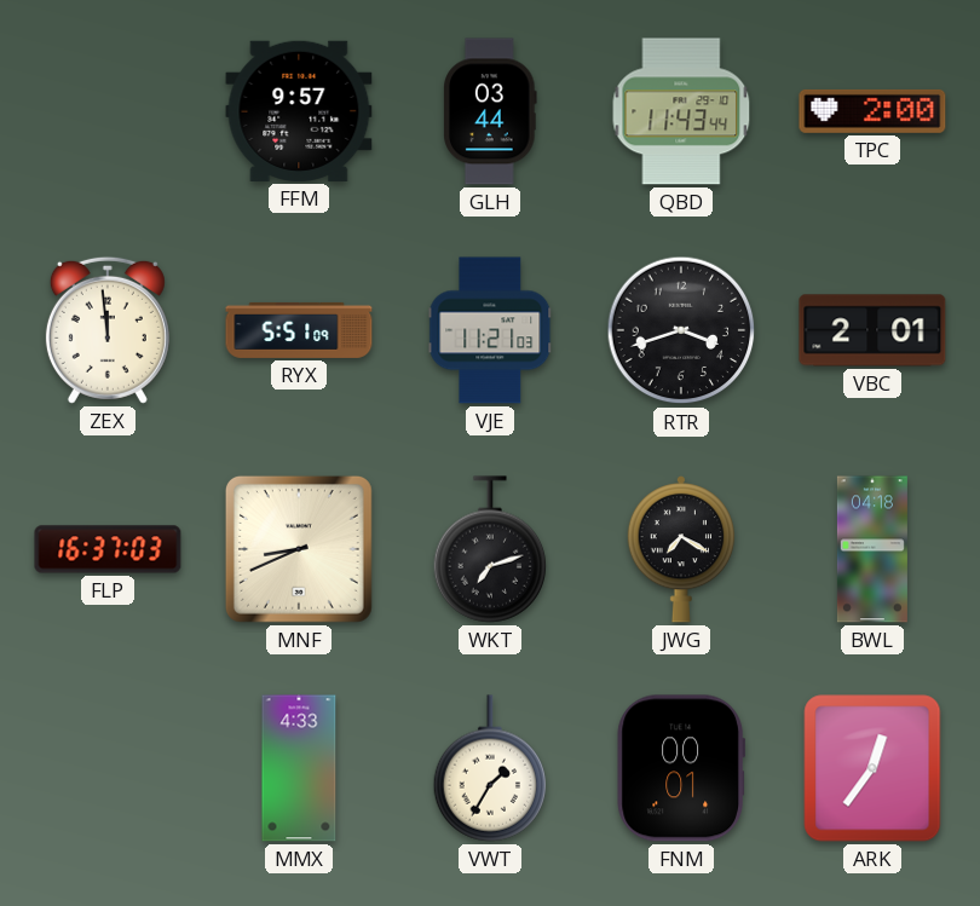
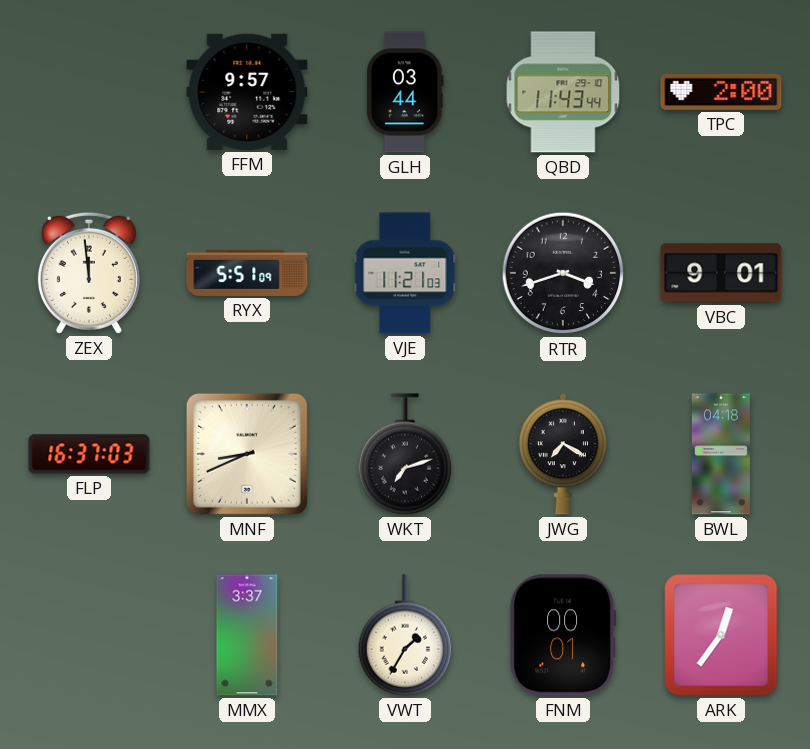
VBC: 2:01 -> 9:01
MMX: 4:33 -> 3:37
